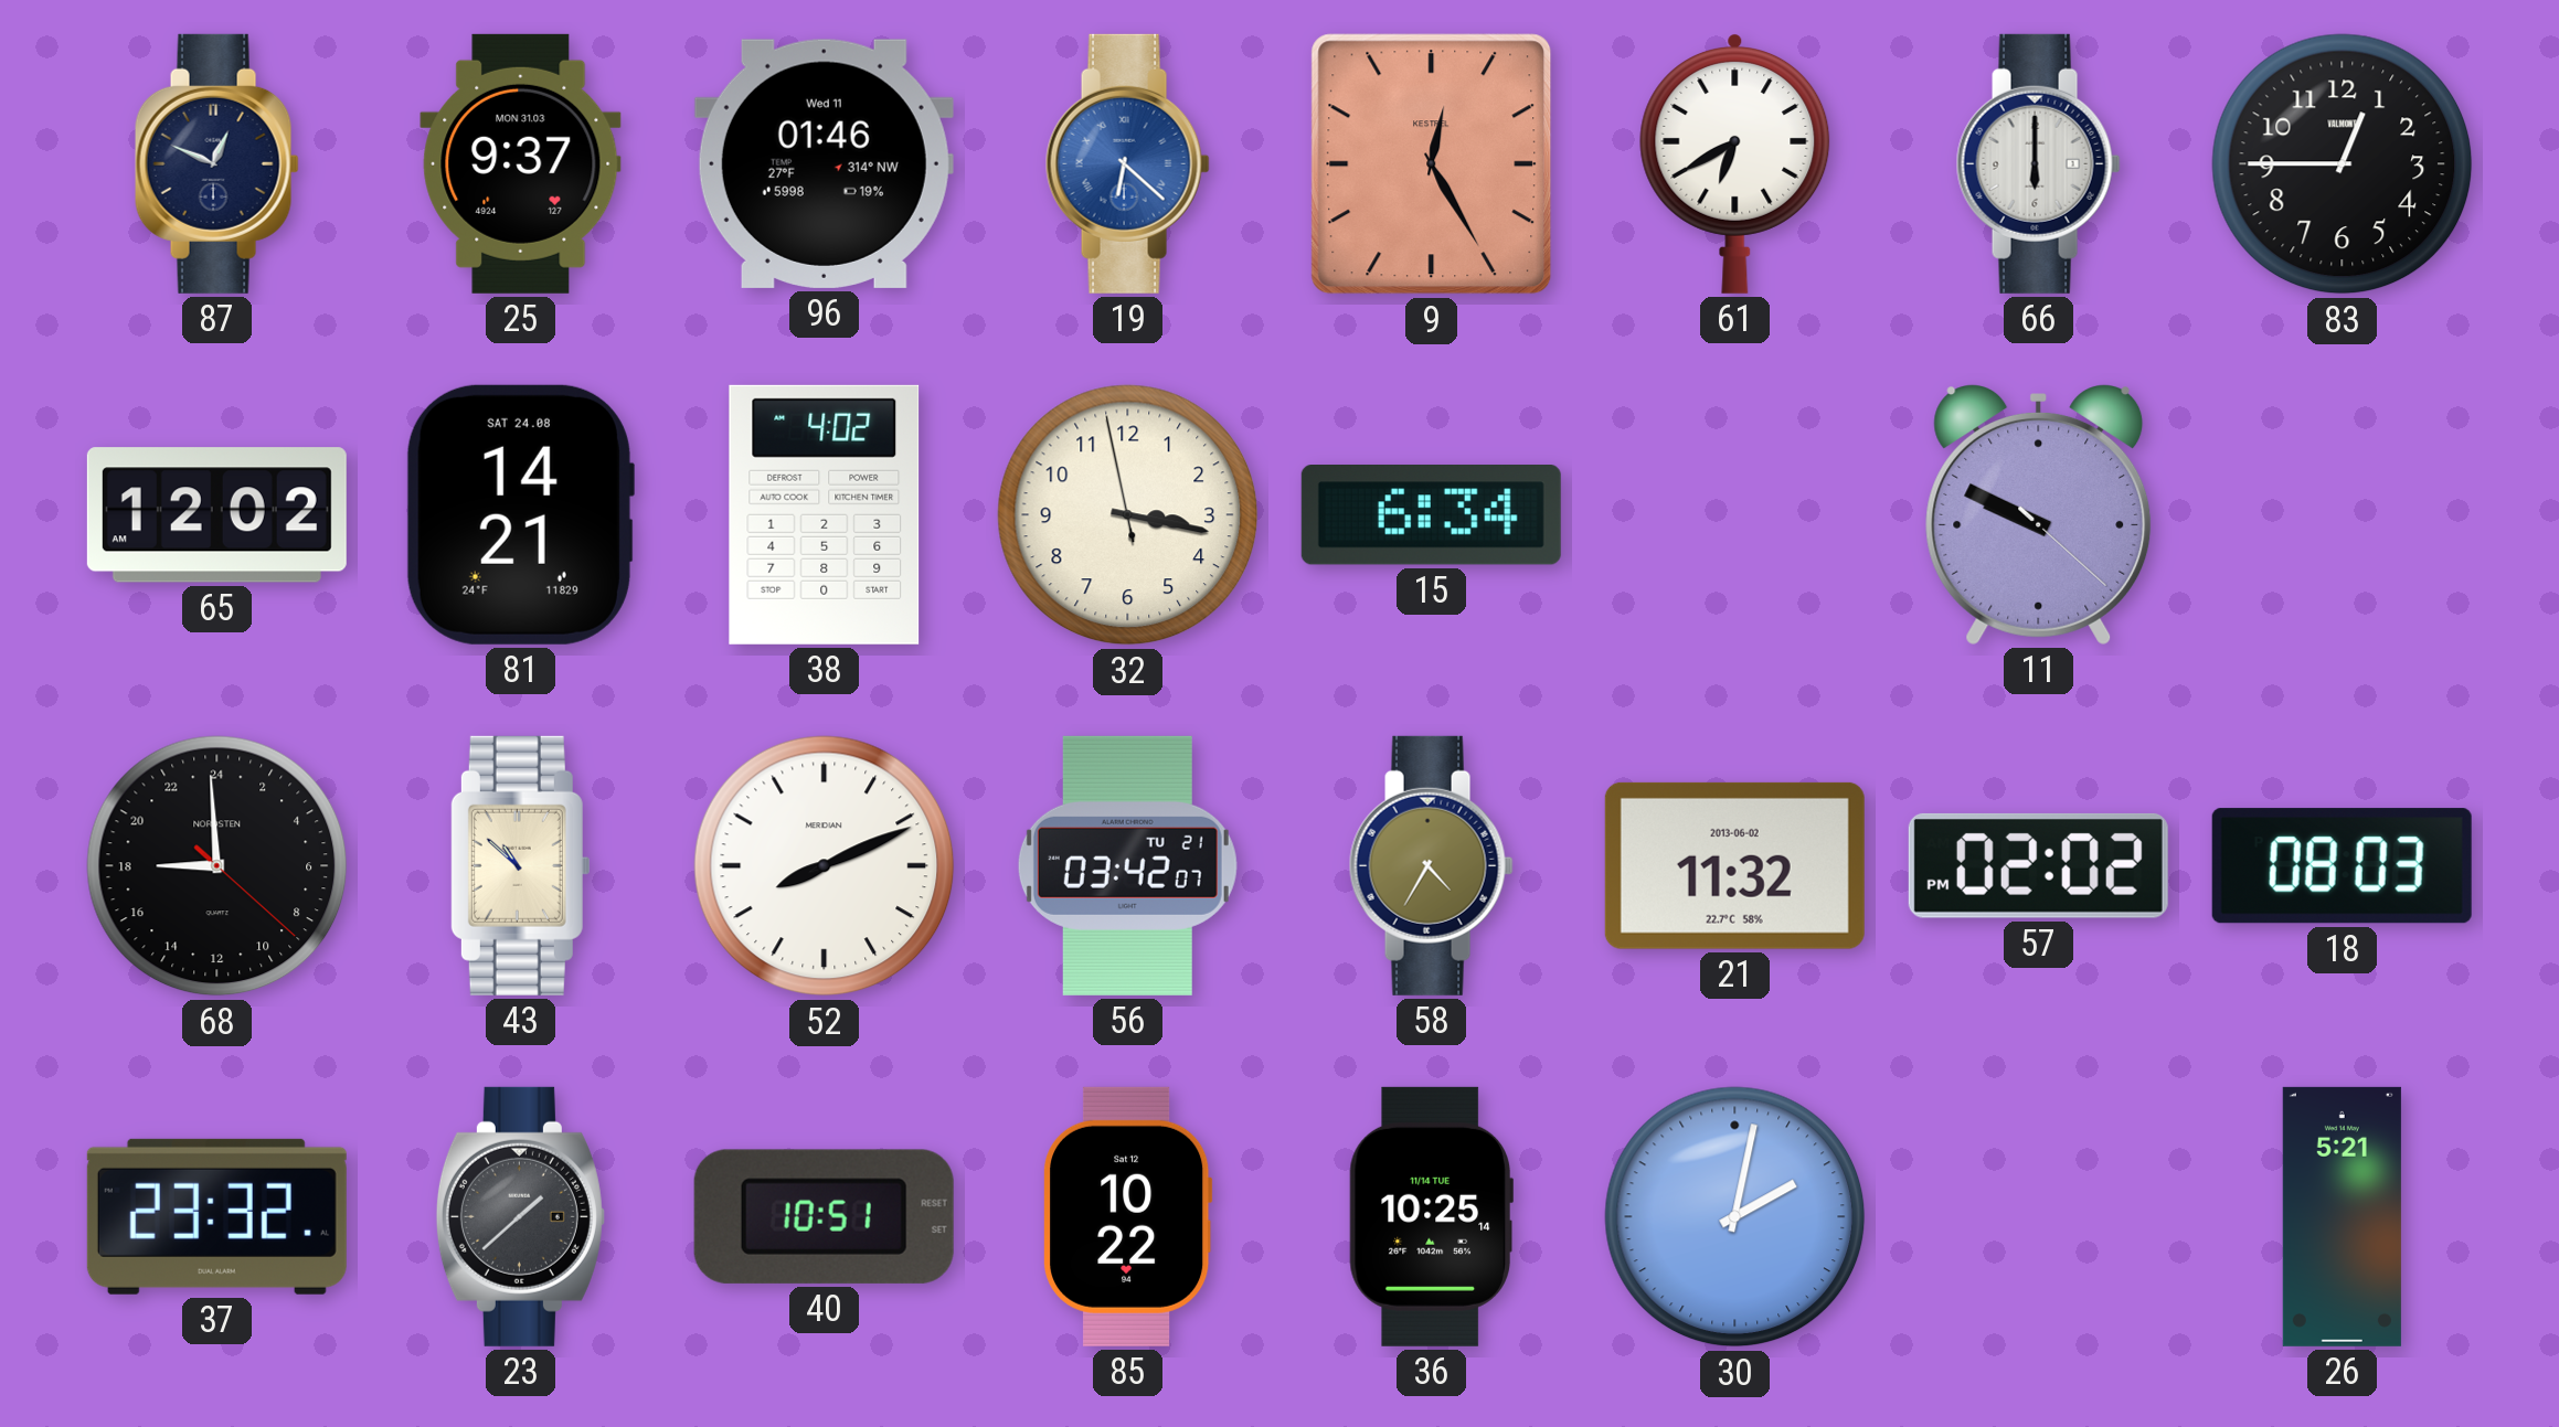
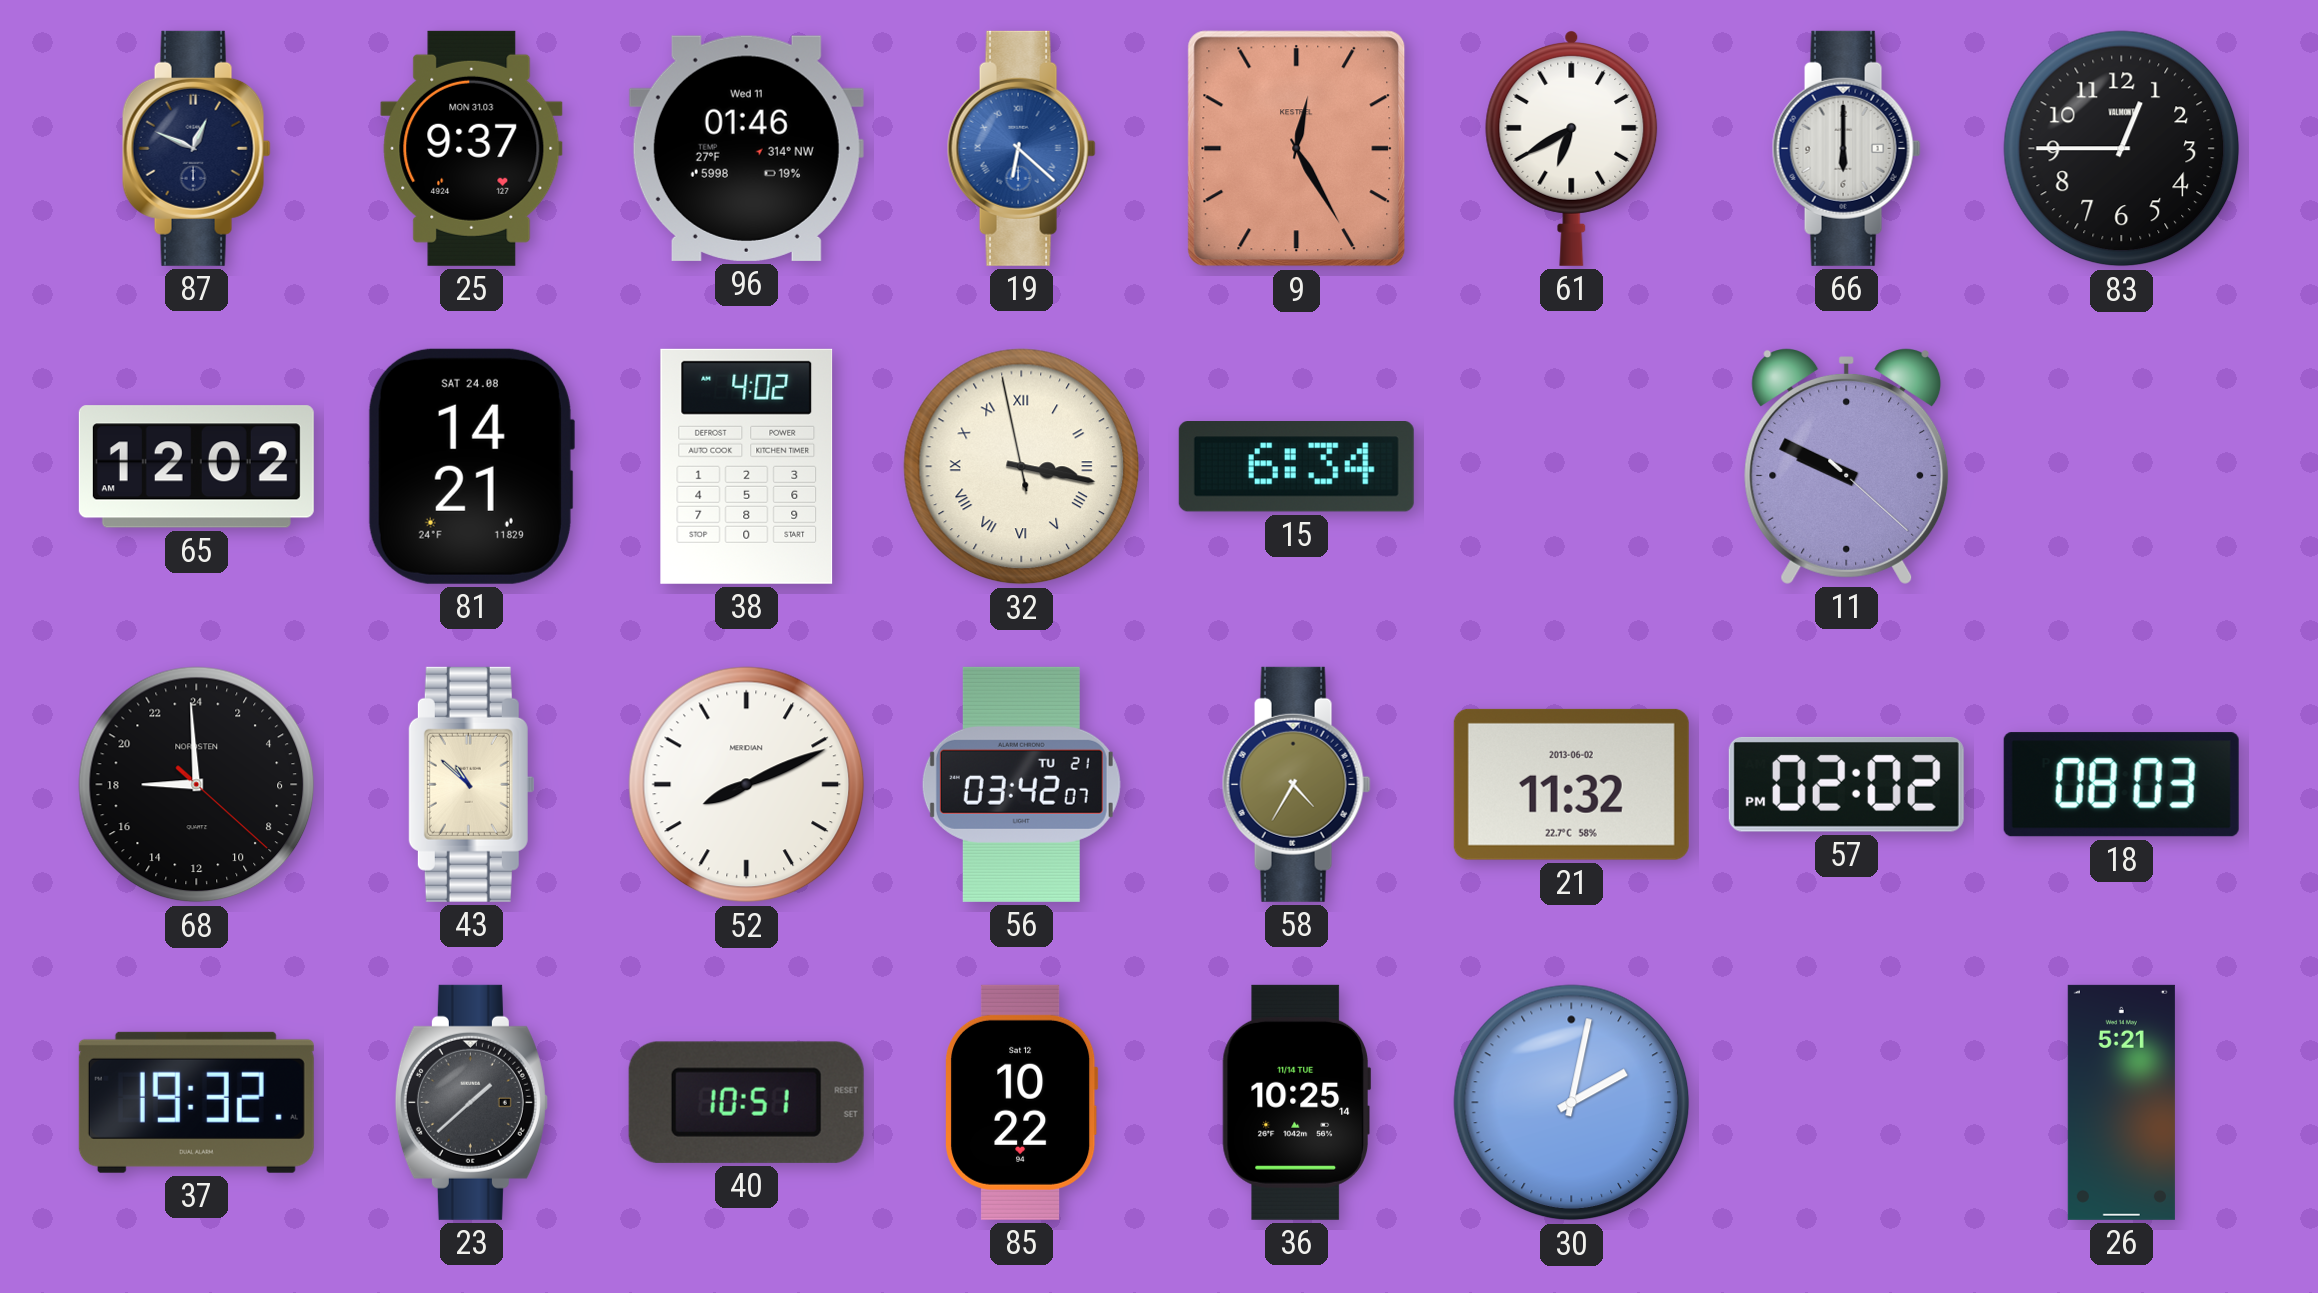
32 numerals: Arabic -> Roman
37: 23:32 -> 19:32
